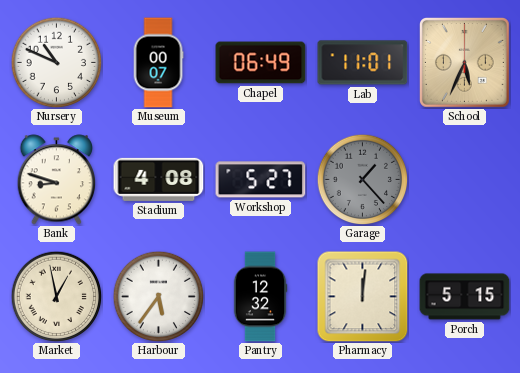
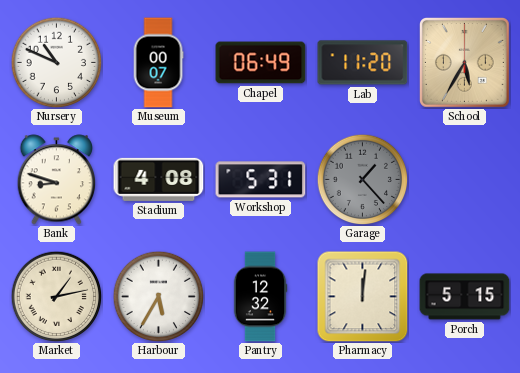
Lab: 11:01 -> 11:20
School: 5:34 -> 5:35
Workshop: 5:27 -> 5:31
Market: 12:58 -> 1:13
Harbour: 5:36 -> 5:35
